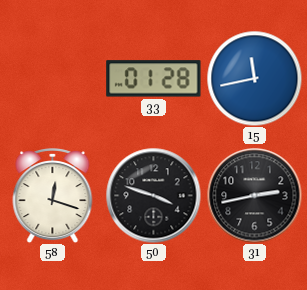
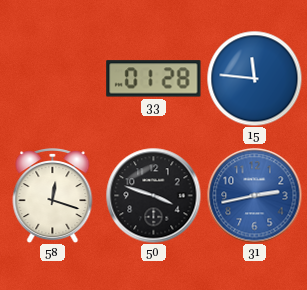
15: 11:43 -> 11:46
31 dial: black -> blue
